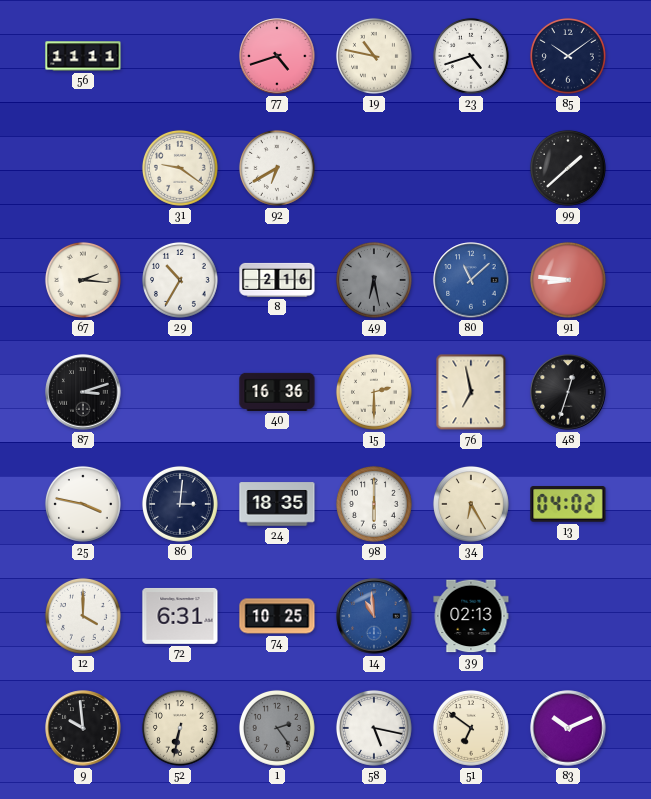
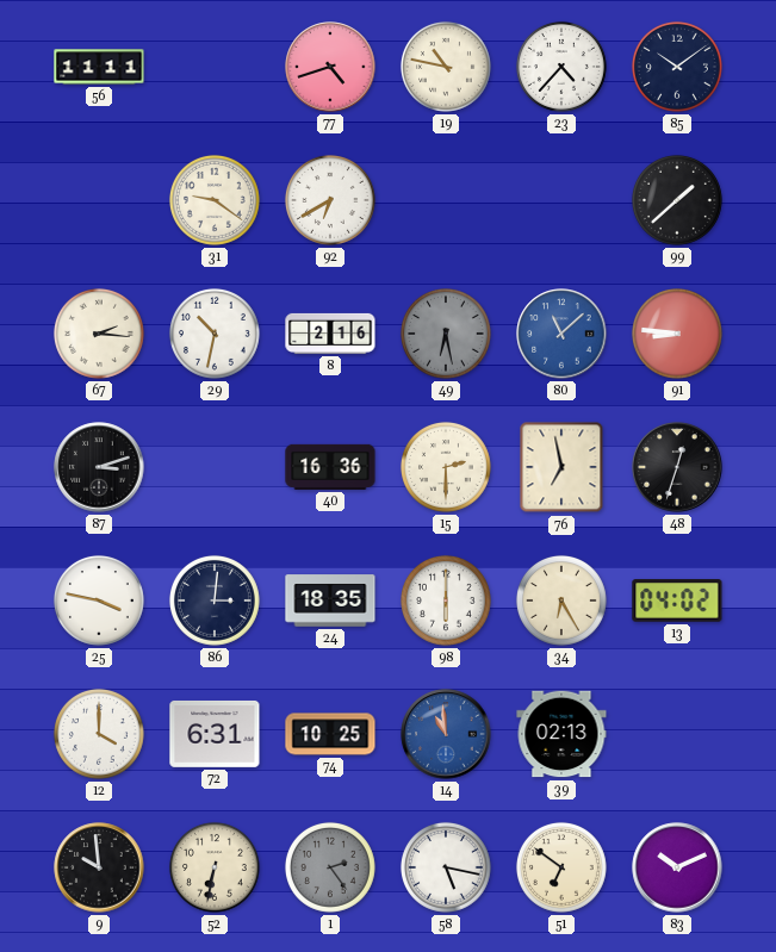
23: 4:42 -> 4:37
29: 10:35 -> 10:32
